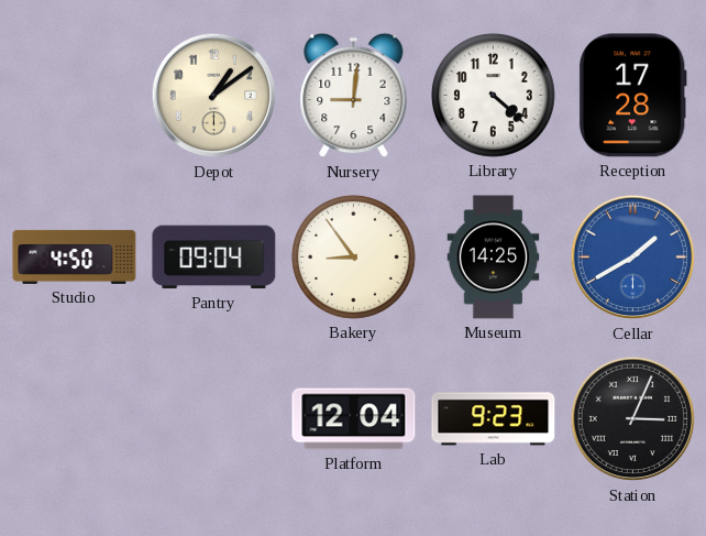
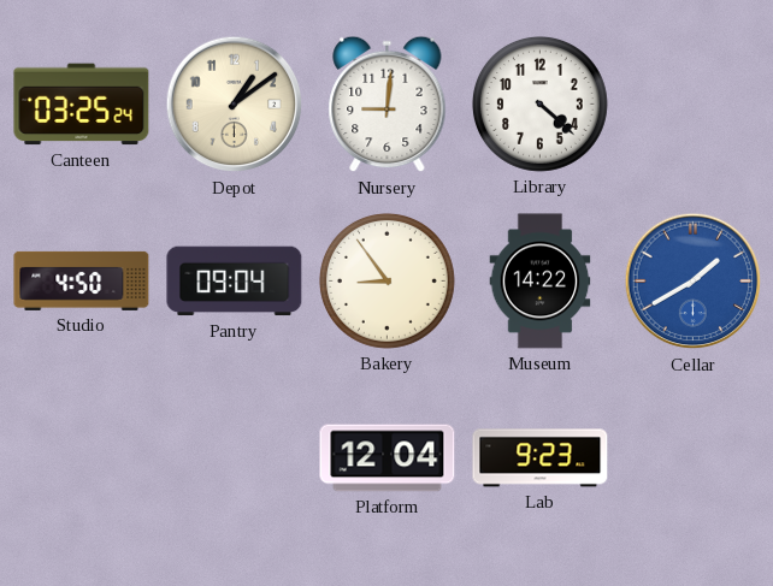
Canteen: none -> 03:25
Reception: 17:28 -> none
Museum: 14:25 -> 14:22
Station: 3:04 -> none
